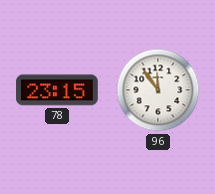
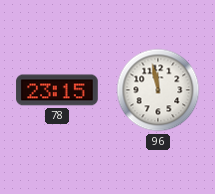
96: 11:54 -> 11:58
